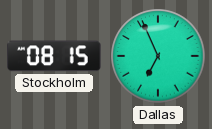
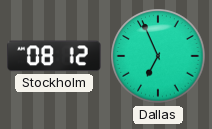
Stockholm: 08:15 -> 08:12
